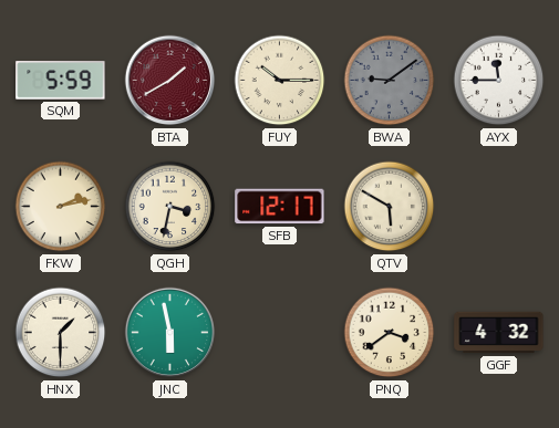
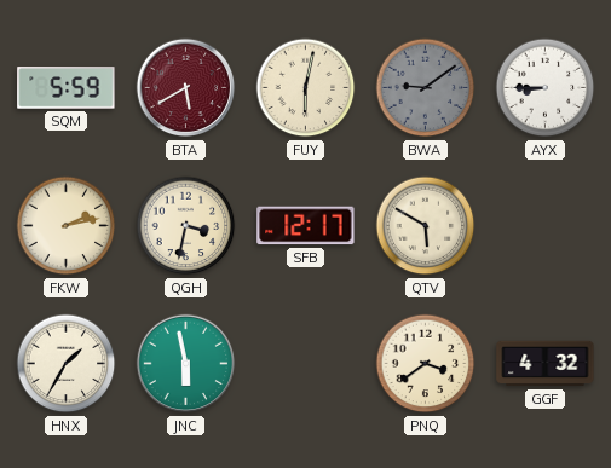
BTA: 1:40 -> 5:40
FUY: 10:15 -> 6:02
AYX: 11:45 -> 8:45
HNX: 1:30 -> 1:35
